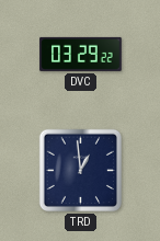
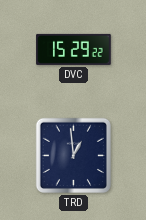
DVC: 03:29 -> 15:29
